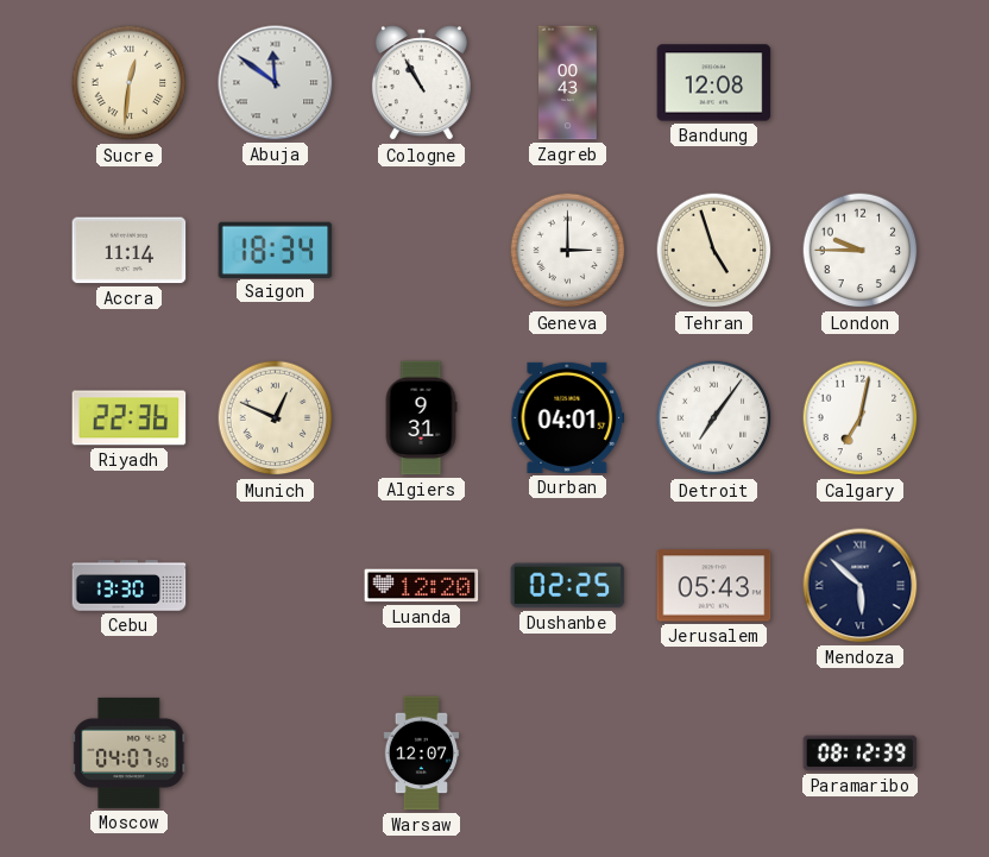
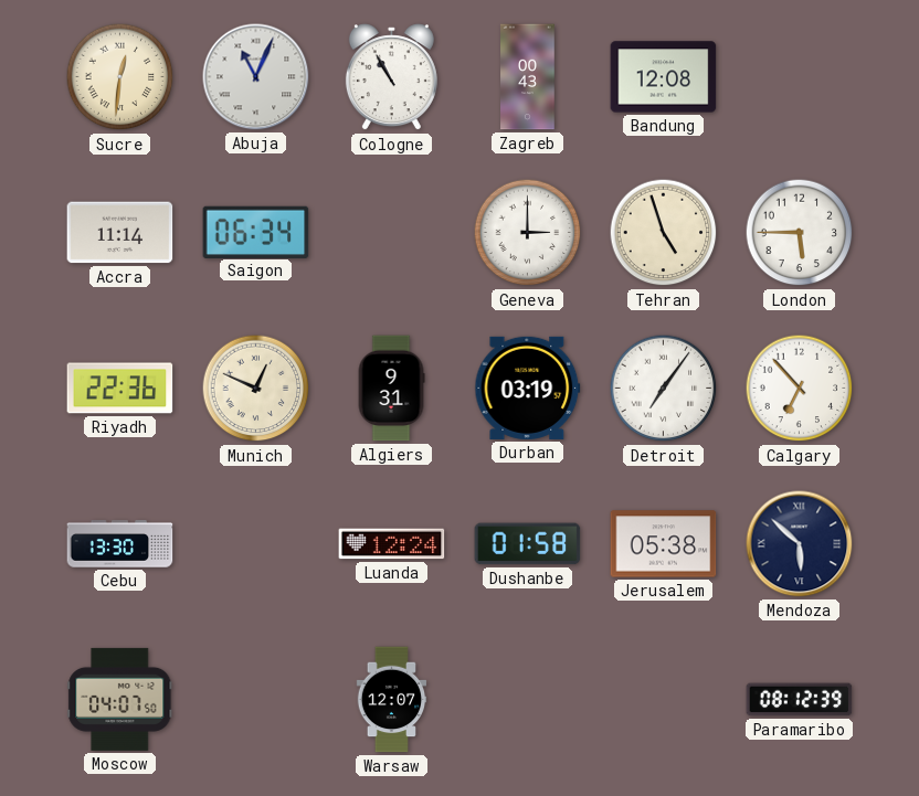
Abuja: 11:51 -> 11:04
Saigon: 18:34 -> 06:34
London: 9:45 -> 5:45
Durban: 04:01 -> 03:19
Calgary: 7:02 -> 6:53
Luanda: 12:20 -> 12:24
Dushanbe: 02:25 -> 01:58
Jerusalem: 05:43 -> 05:38
